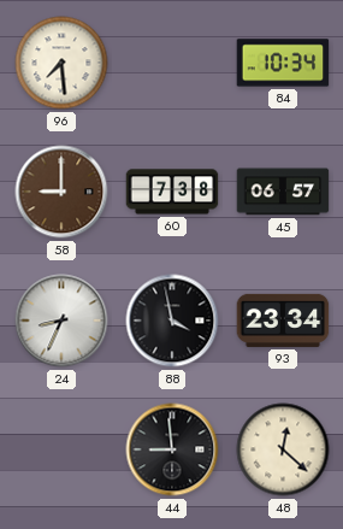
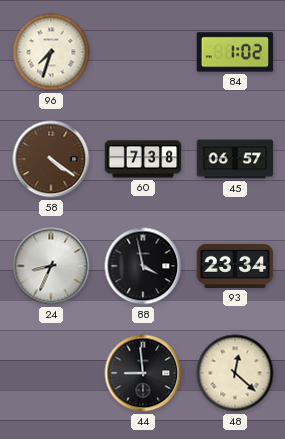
96: 7:29 -> 7:33
84: 10:34 -> 1:02
58: 9:00 -> 4:21
